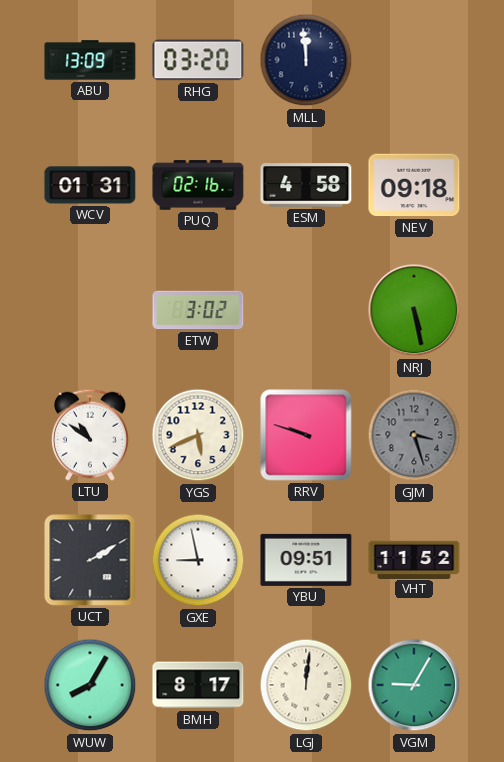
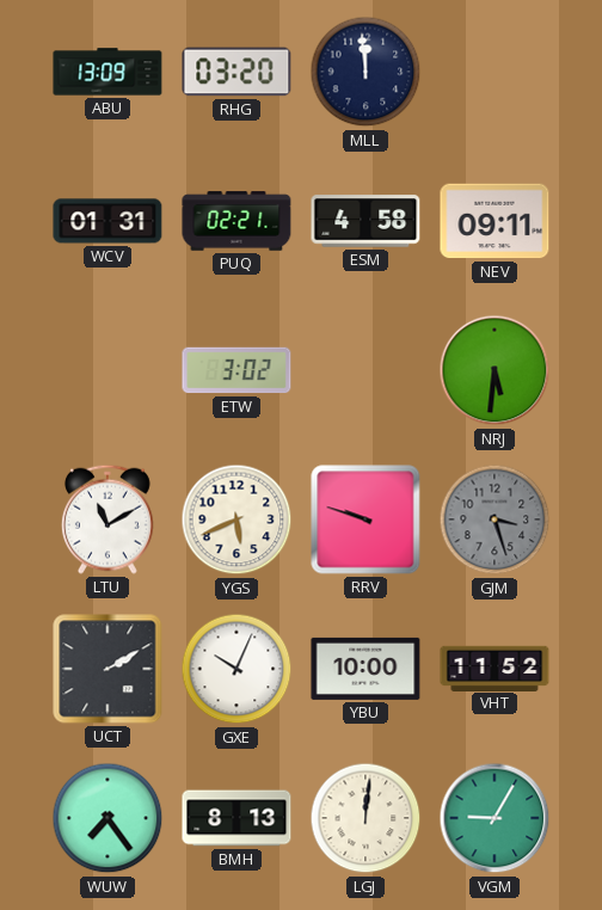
PUQ: 02:16 -> 02:21
NEV: 09:18 -> 09:11
NRJ: 5:28 -> 5:31
LTU: 10:51 -> 11:10
GXE: 8:58 -> 10:04
YBU: 09:51 -> 10:00
WUW: 8:05 -> 7:24
BMH: 8:17 -> 8:13
